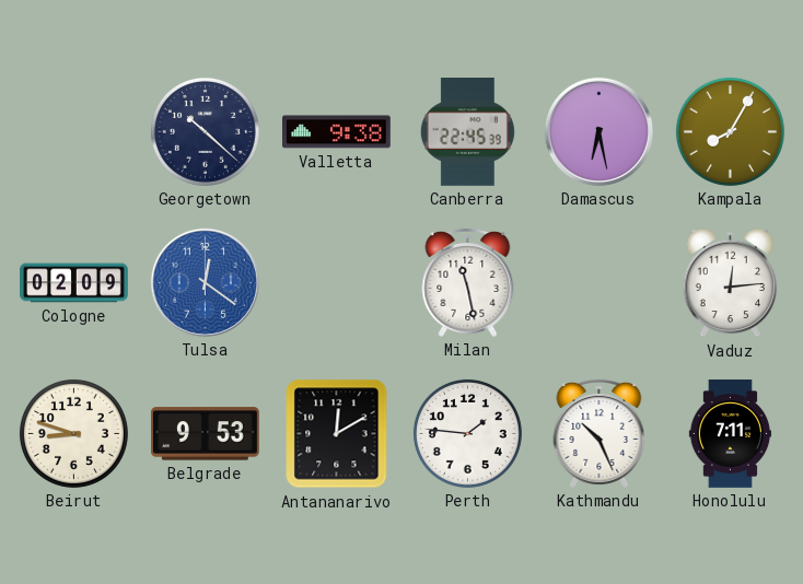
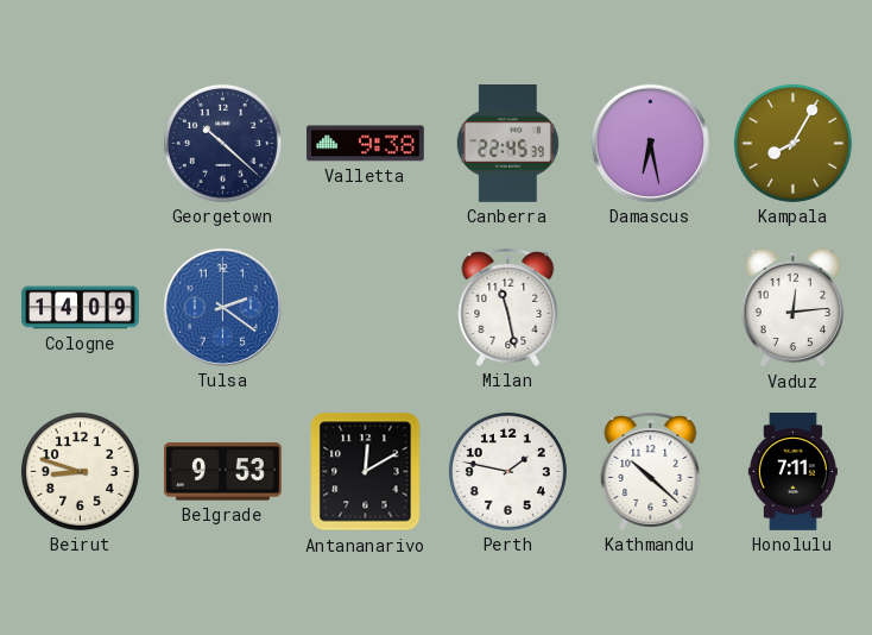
Cologne: 02:09 -> 14:09
Tulsa: 12:21 -> 2:21
Perth: 1:46 -> 1:47
Kathmandu: 10:26 -> 10:22
